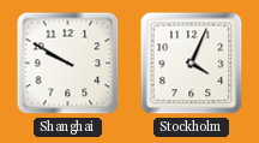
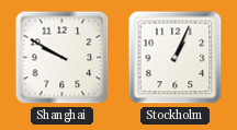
Stockholm: 4:04 -> 1:04
